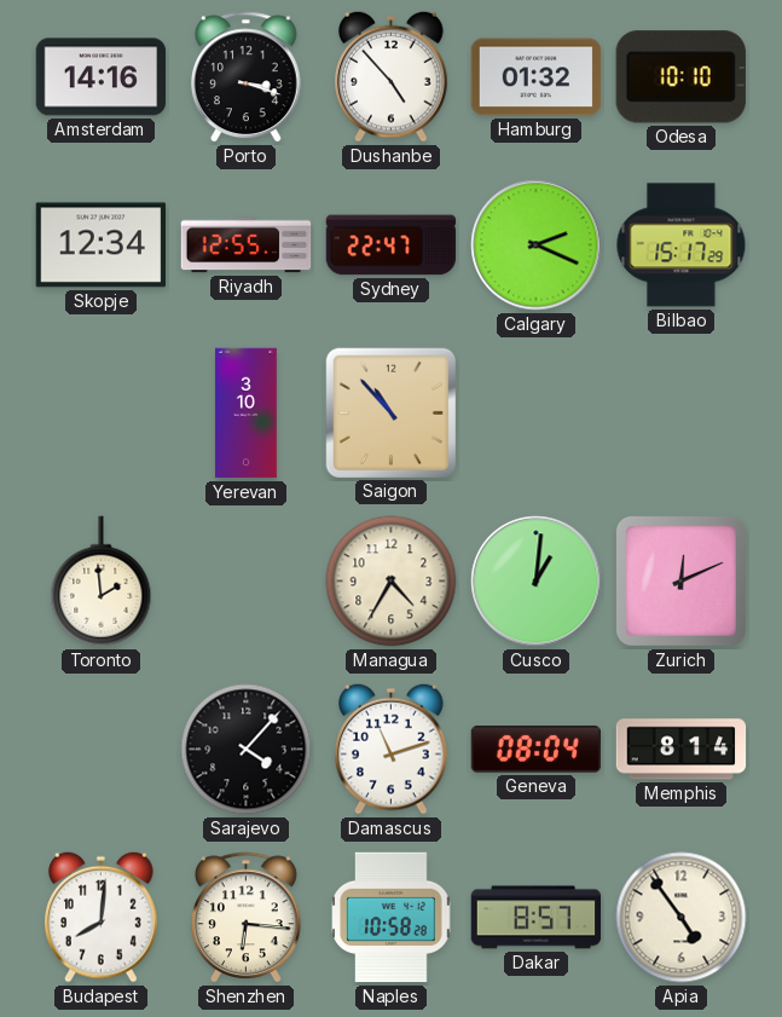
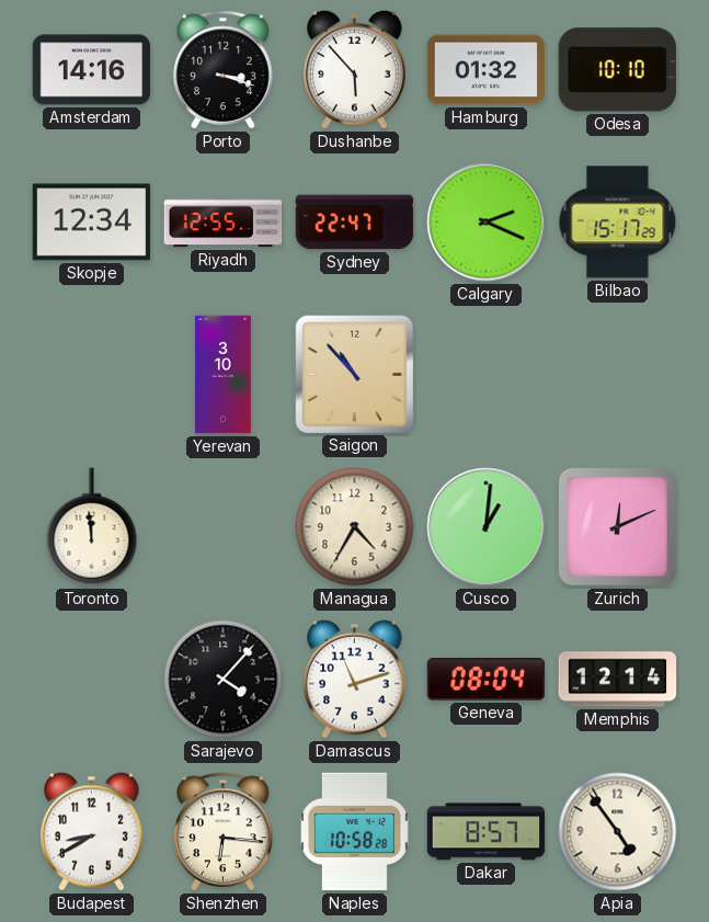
Dushanbe: 4:53 -> 5:53
Toronto: 1:59 -> 11:59
Memphis: 8:14 -> 12:14
Budapest: 8:01 -> 8:40
